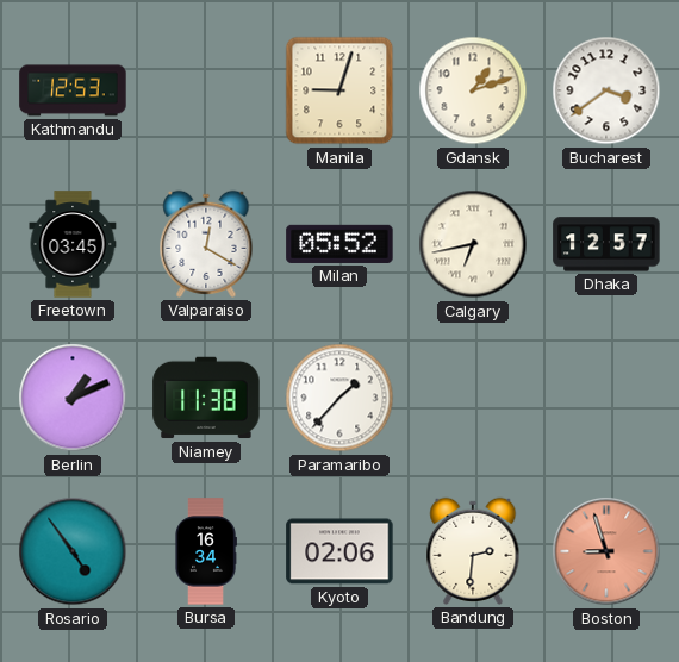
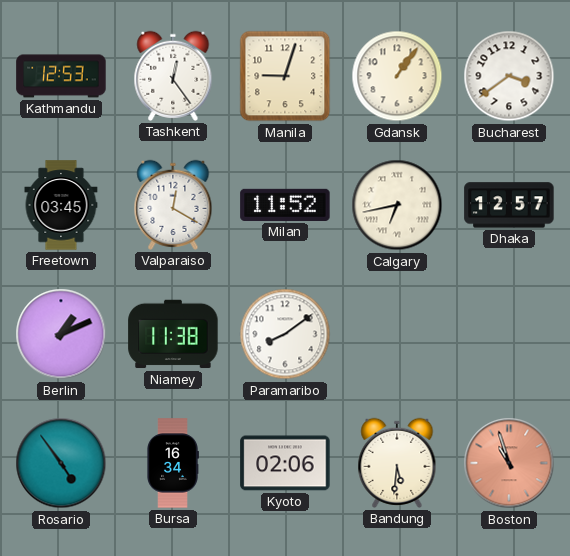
Tashkent: none -> 12:24
Gdansk: 1:12 -> 1:06
Milan: 05:52 -> 11:52
Paramaribo: 1:37 -> 8:09
Bandung: 2:31 -> 5:31
Boston: 8:57 -> 10:57
